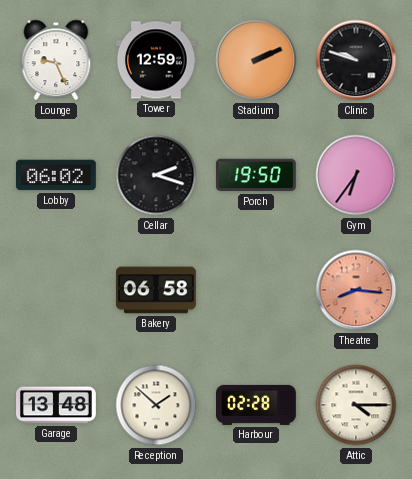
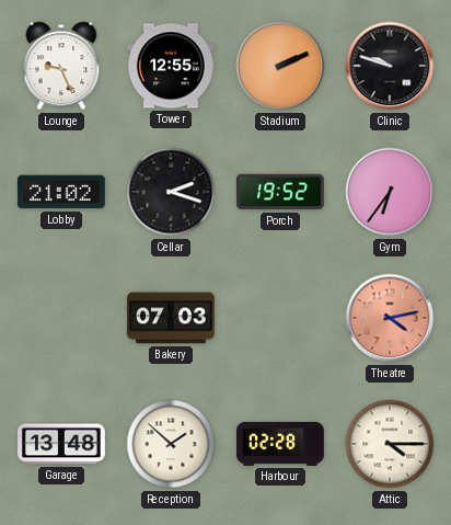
Tower: 12:59 -> 12:55
Lobby: 06:02 -> 21:02
Porch: 19:50 -> 19:52
Bakery: 06:58 -> 07:03
Theatre: 8:16 -> 4:13
